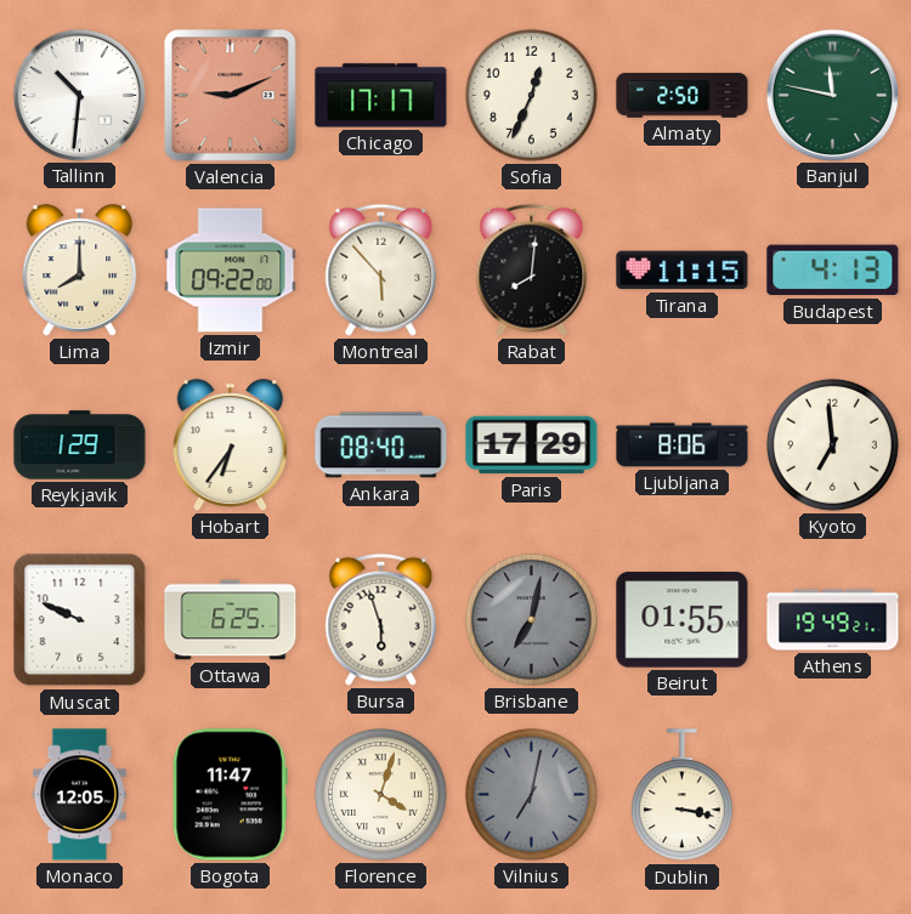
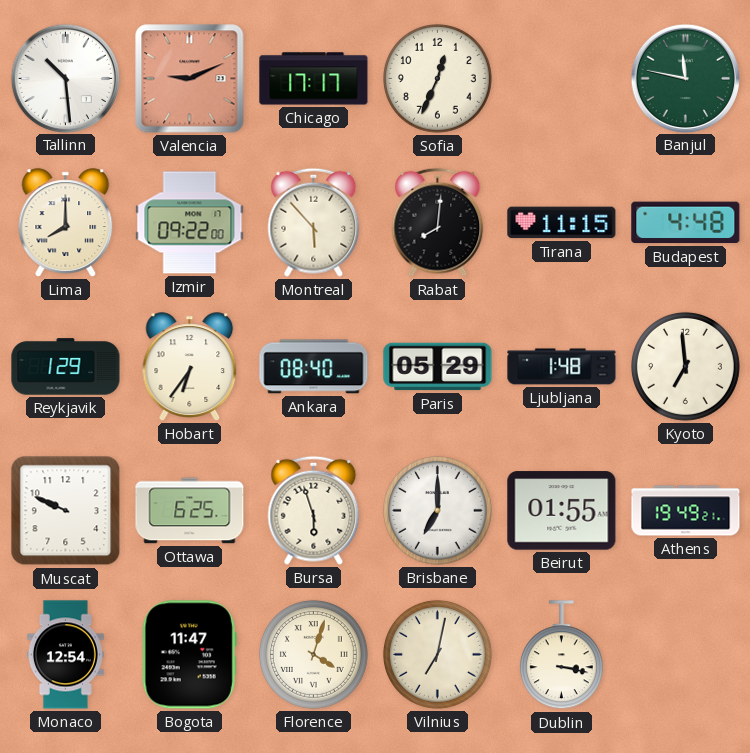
Tallinn: 10:31 -> 10:29
Almaty: 2:50 -> none
Budapest: 4:13 -> 4:48
Paris: 17:29 -> 05:29
Ljubljana: 8:06 -> 1:48
Brisbane: 7:02 -> 7:00
Brisbane dial: grey -> white
Monaco: 12:05 -> 12:54
Vilnius dial: grey -> cream
